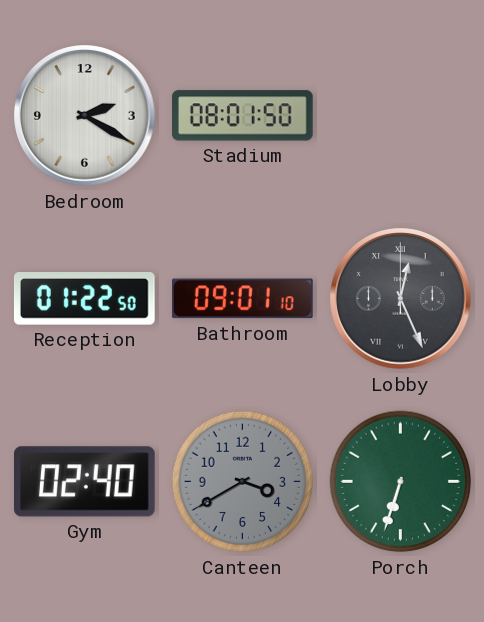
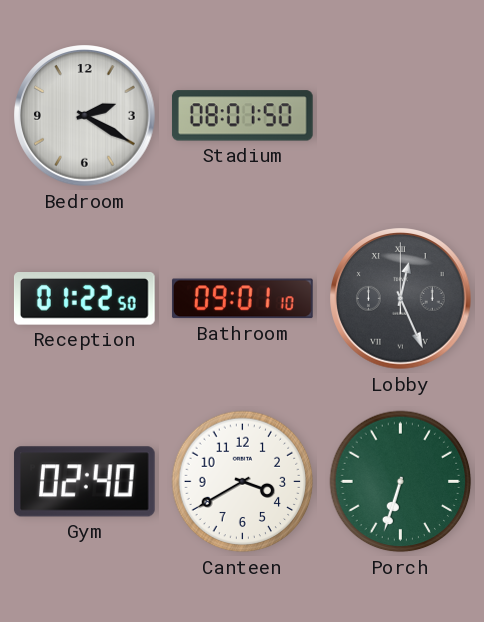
Canteen dial: grey -> white
